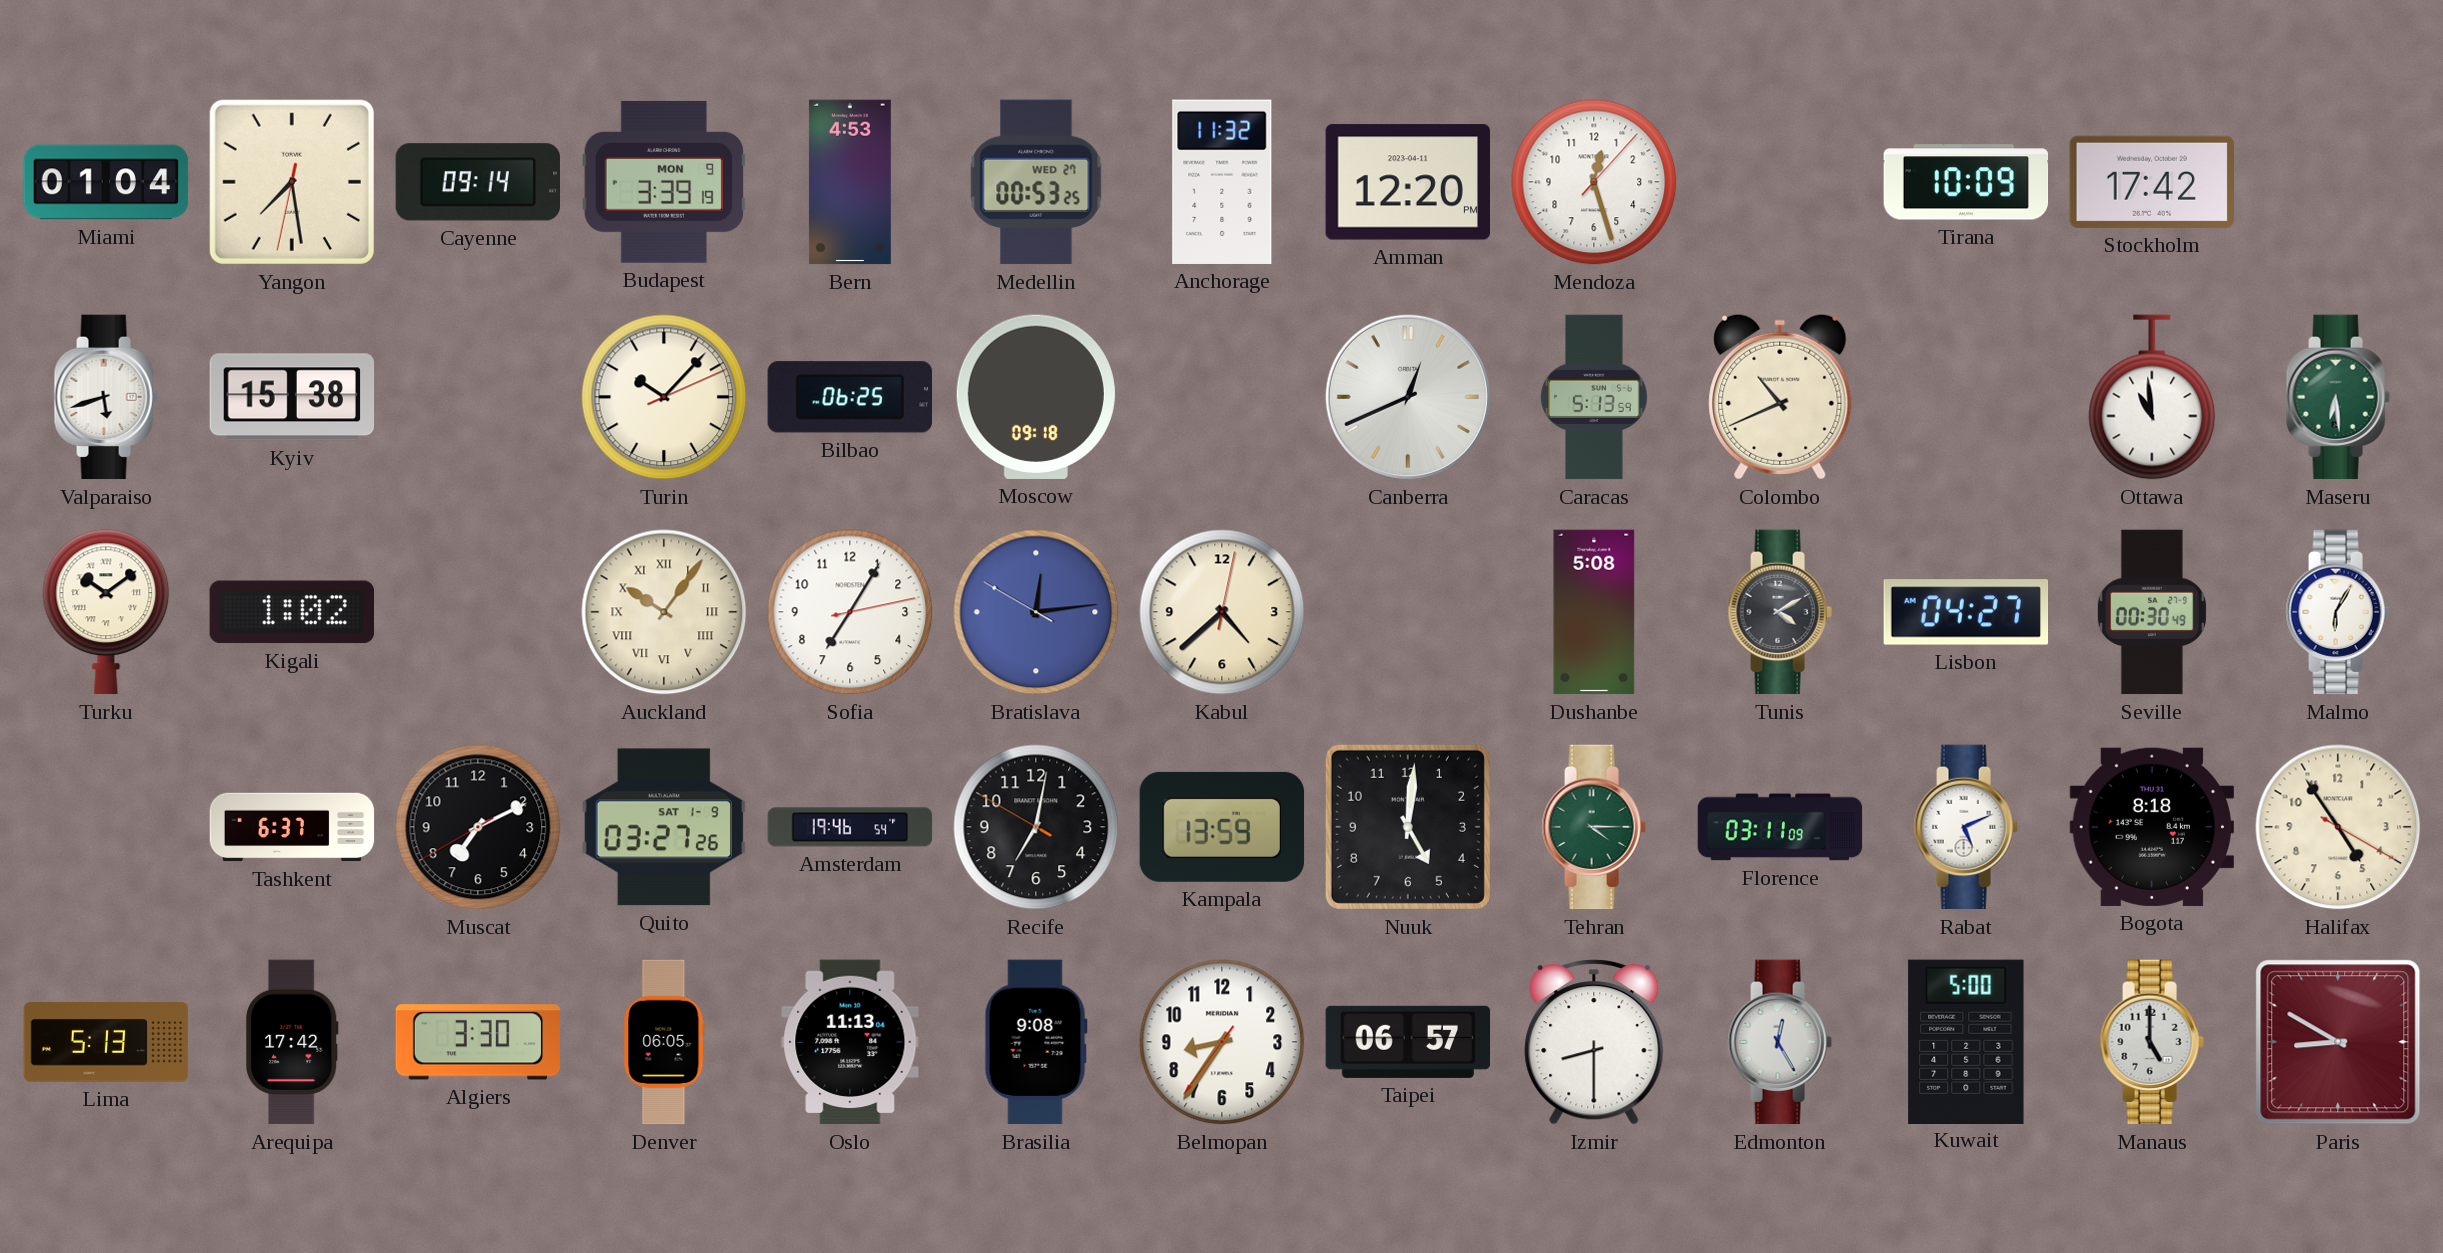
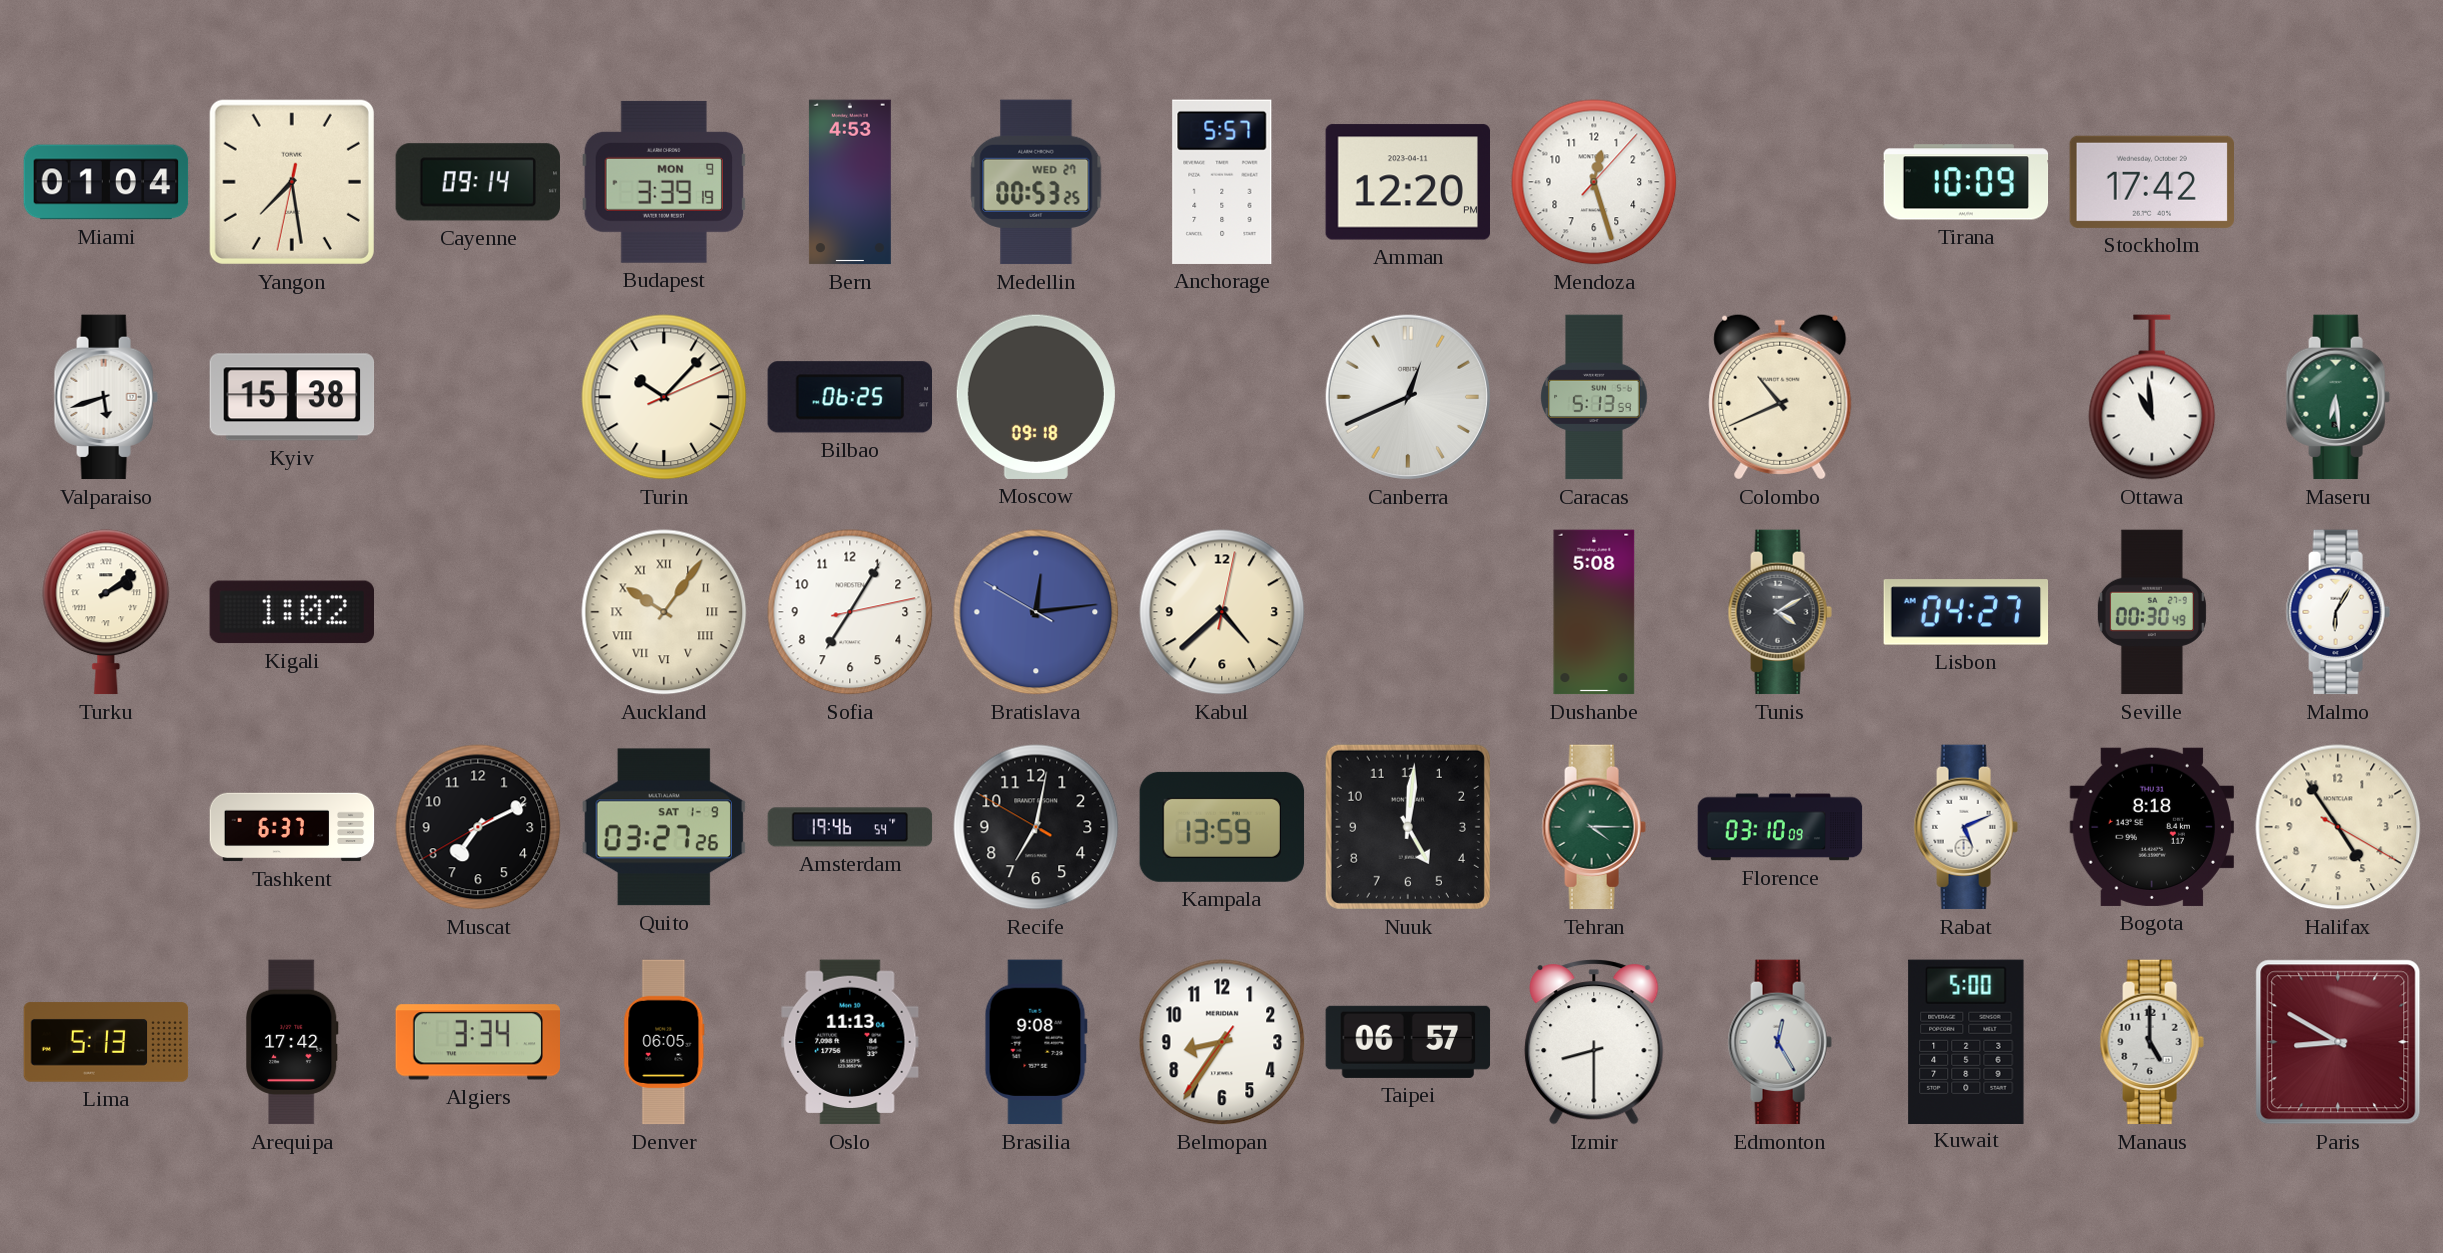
Anchorage: 11:32 -> 5:57
Turku: 10:09 -> 2:09
Florence: 03:11 -> 03:10
Algiers: 3:30 -> 3:34
